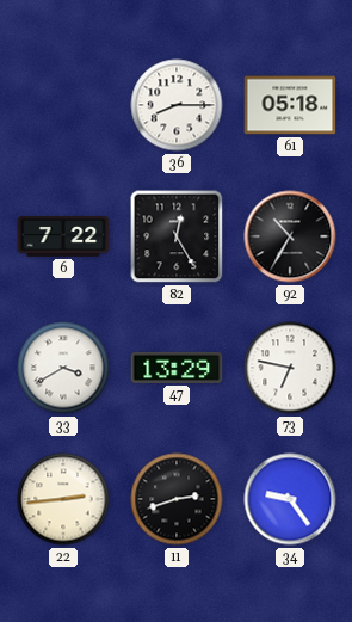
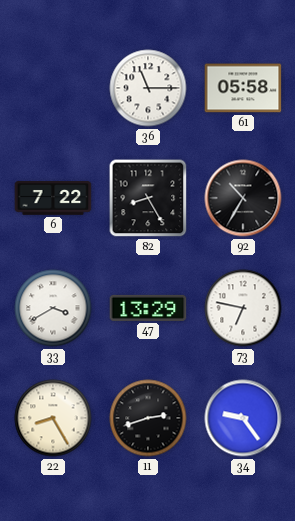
36: 8:15 -> 11:15
61: 05:18 -> 05:58
82: 12:25 -> 8:25
22: 2:44 -> 8:25
